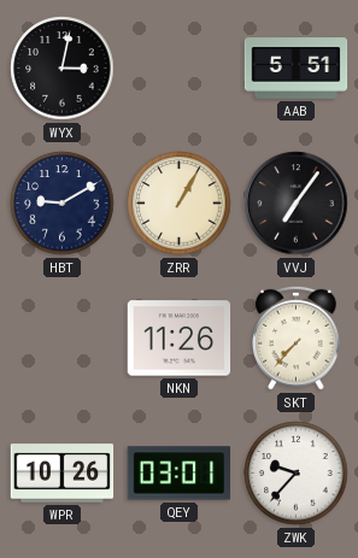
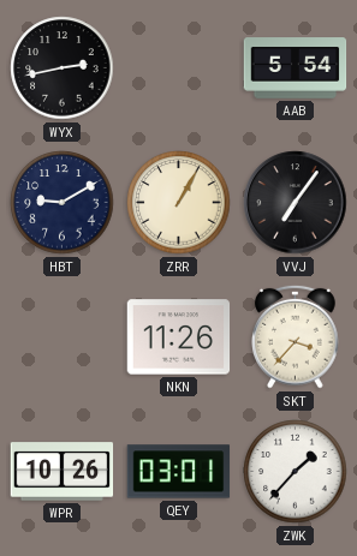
WYX: 3:02 -> 2:43
AAB: 5:51 -> 5:54
SKT: 7:37 -> 3:37
ZWK: 9:37 -> 1:37
